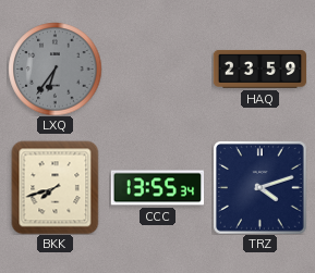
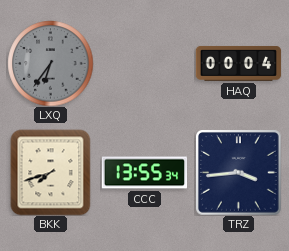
HAQ: 23:59 -> 00:04
TRZ: 4:12 -> 3:44
